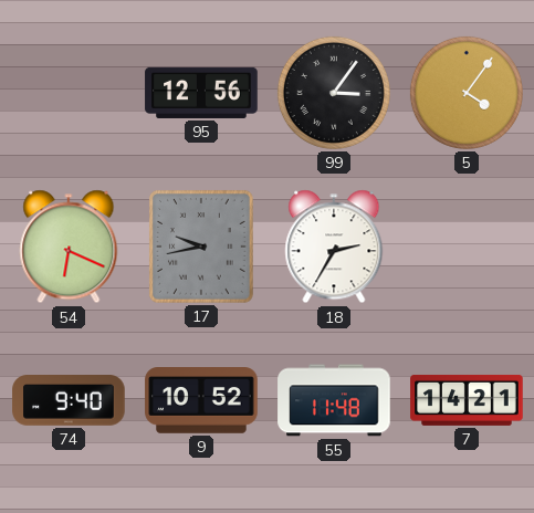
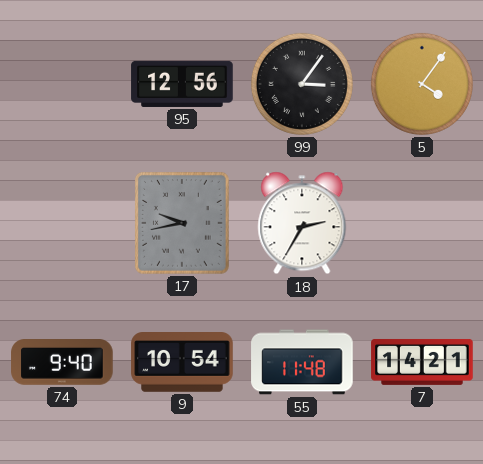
54: 6:19 -> none
9: 10:52 -> 10:54
